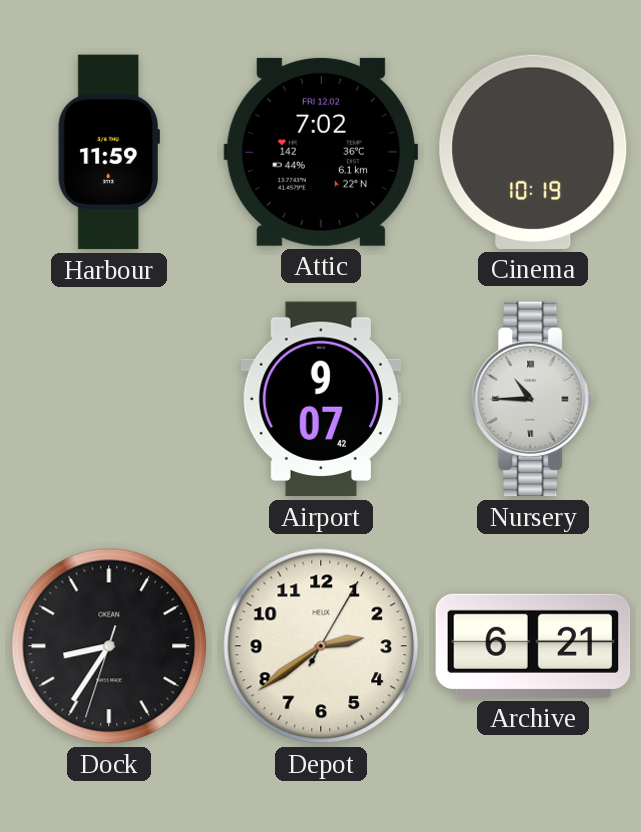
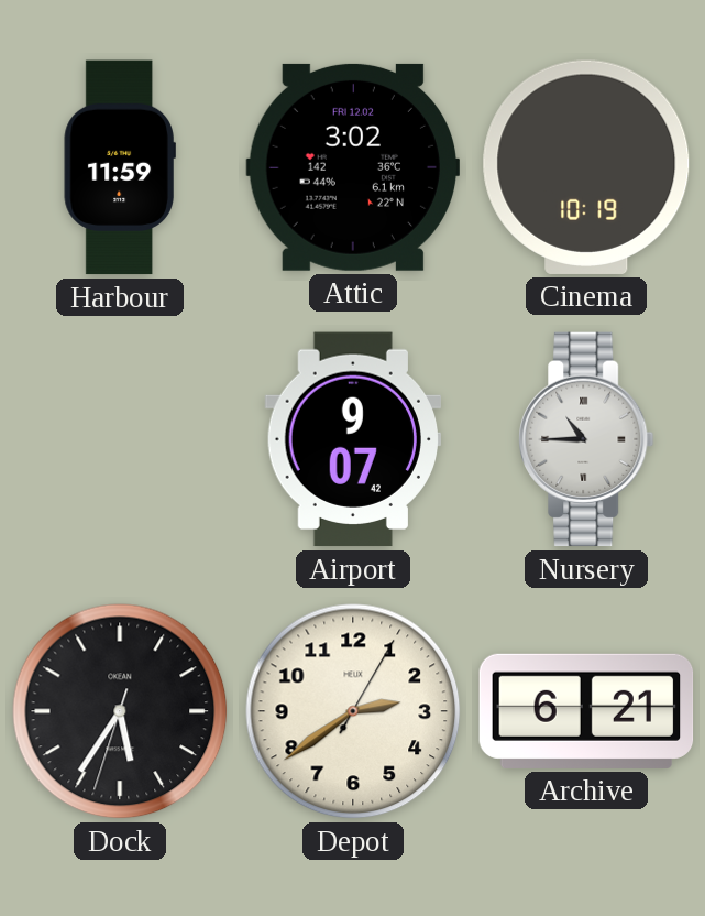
Attic: 7:02 -> 3:02
Dock: 8:35 -> 5:35
